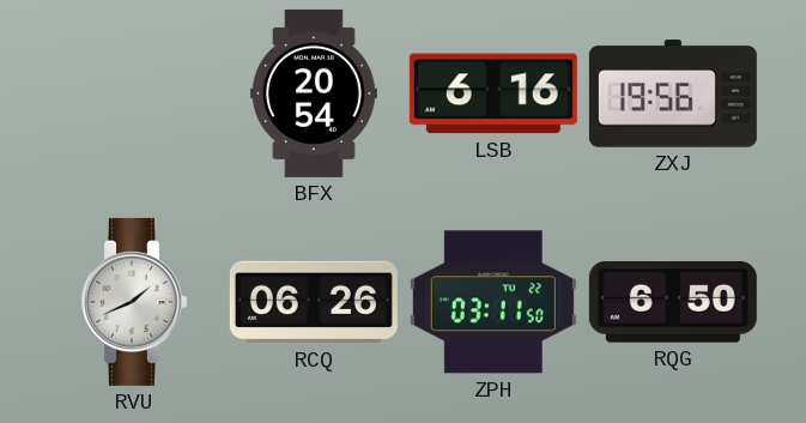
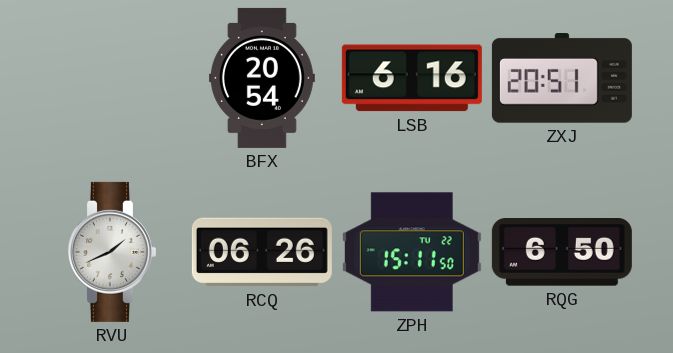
ZXJ: 19:56 -> 20:51
ZPH: 03:11 -> 15:11
